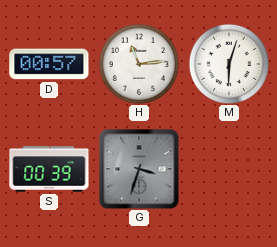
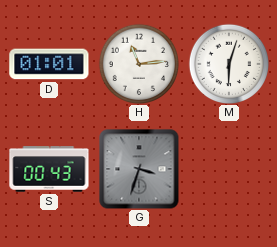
D: 00:57 -> 01:01
S: 00:39 -> 00:43
